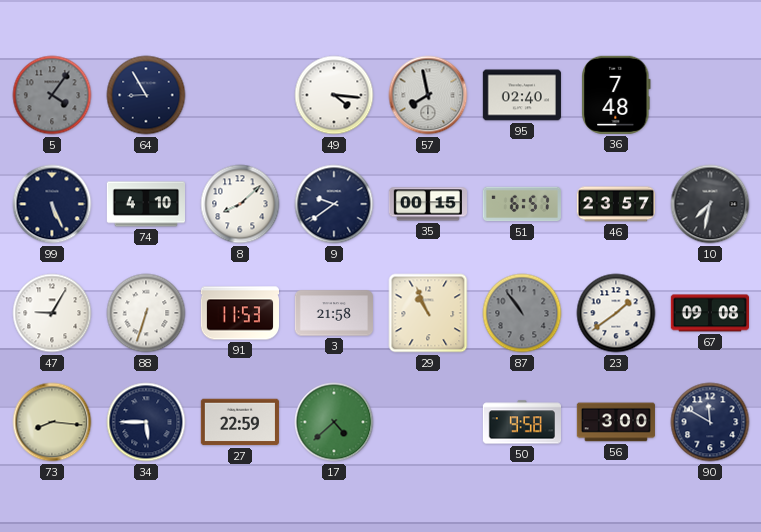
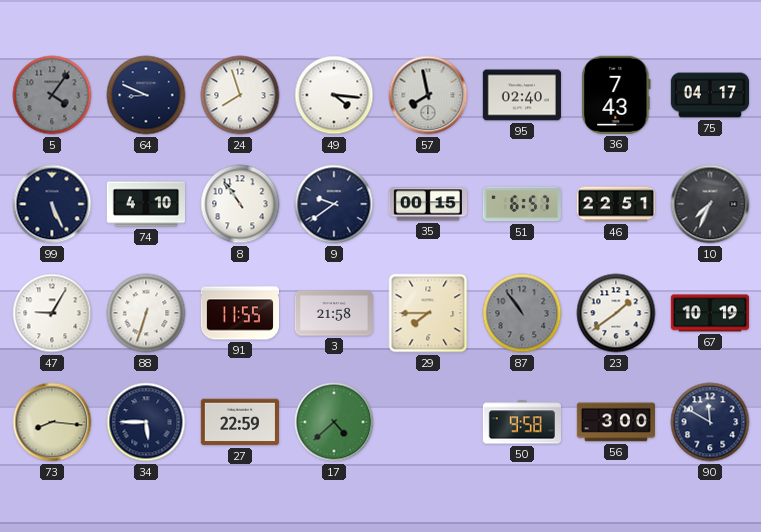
64: 8:55 -> 8:49
24: none -> 7:57
36: 7:48 -> 7:43
75: none -> 04:17
8: 8:08 -> 10:54
46: 23:57 -> 22:51
10: 7:32 -> 7:34
91: 11:53 -> 11:55
29: 10:56 -> 7:45
67: 09:08 -> 10:19
